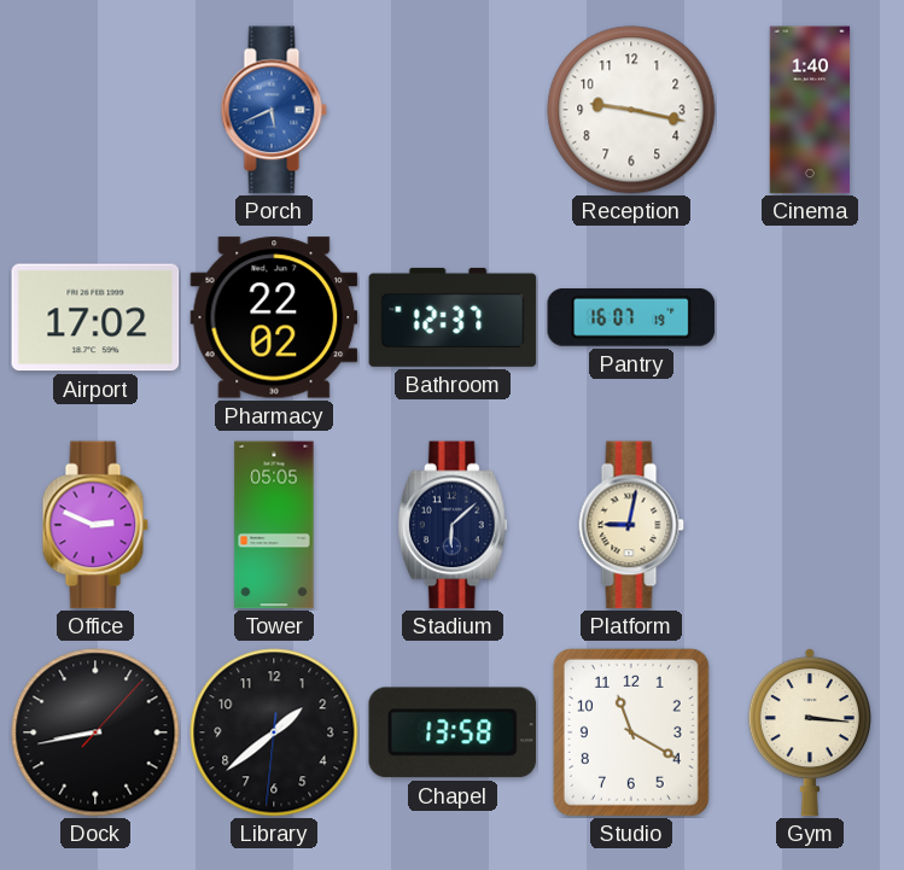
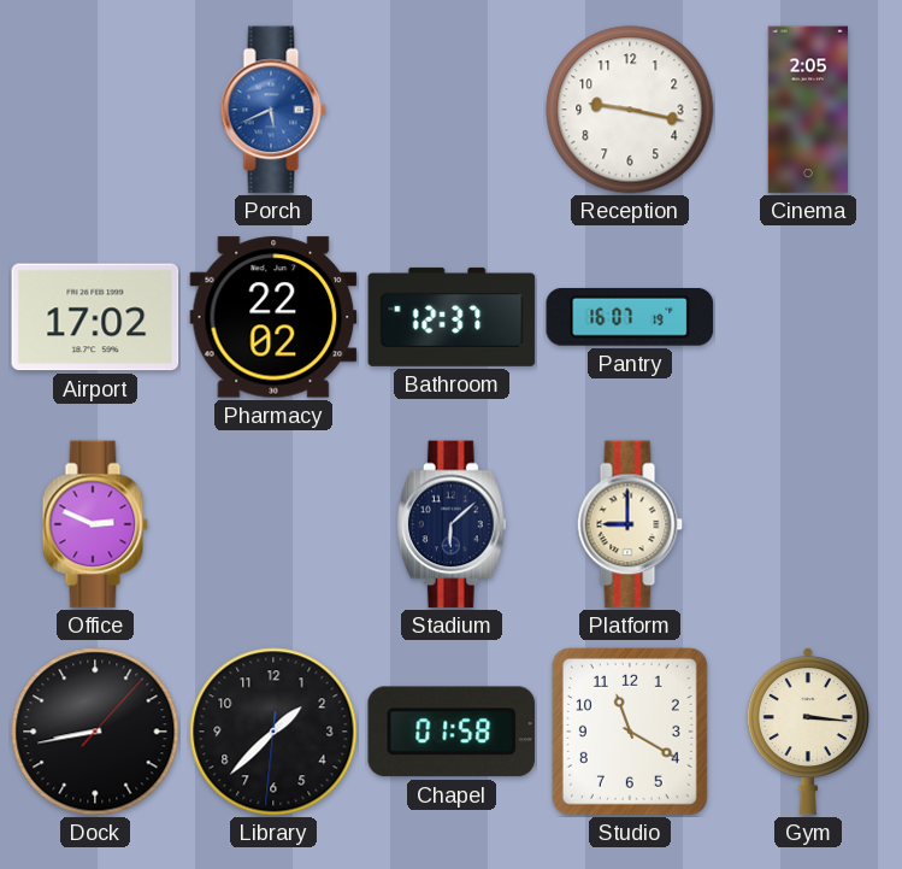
Cinema: 1:40 -> 2:05
Tower: 05:05 -> none
Platform: 9:02 -> 9:00
Library: 1:38 -> 1:37
Chapel: 13:58 -> 01:58
